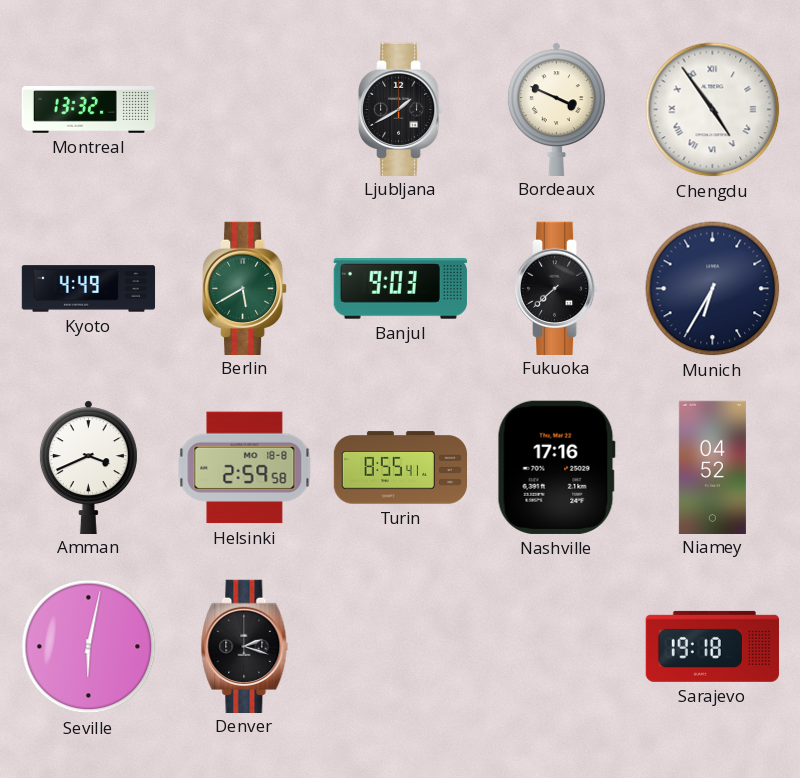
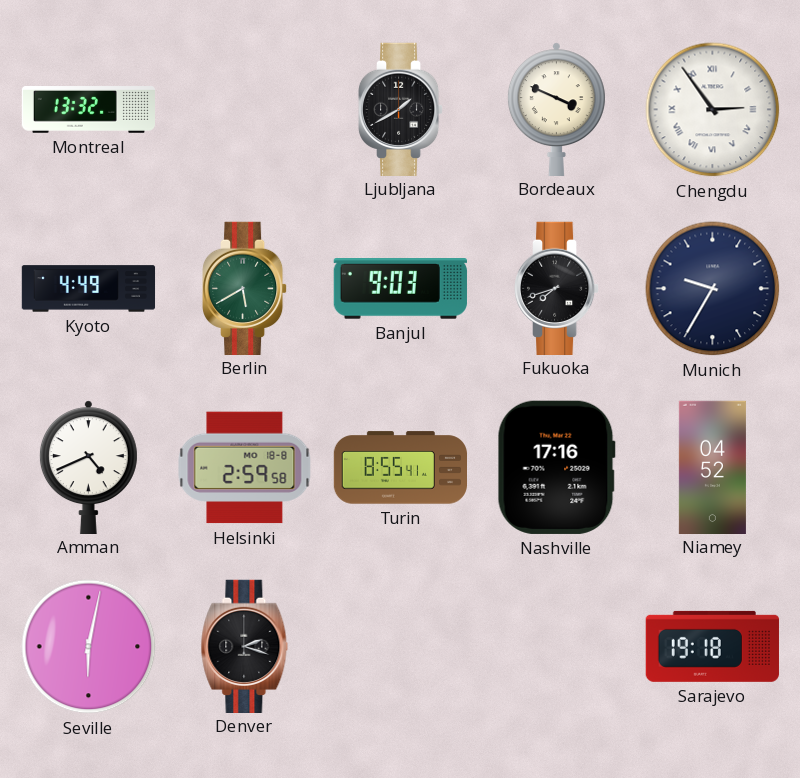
Chengdu: 4:54 -> 2:54
Fukuoka: 7:38 -> 7:42
Munich: 6:35 -> 9:35
Amman: 3:41 -> 4:41
